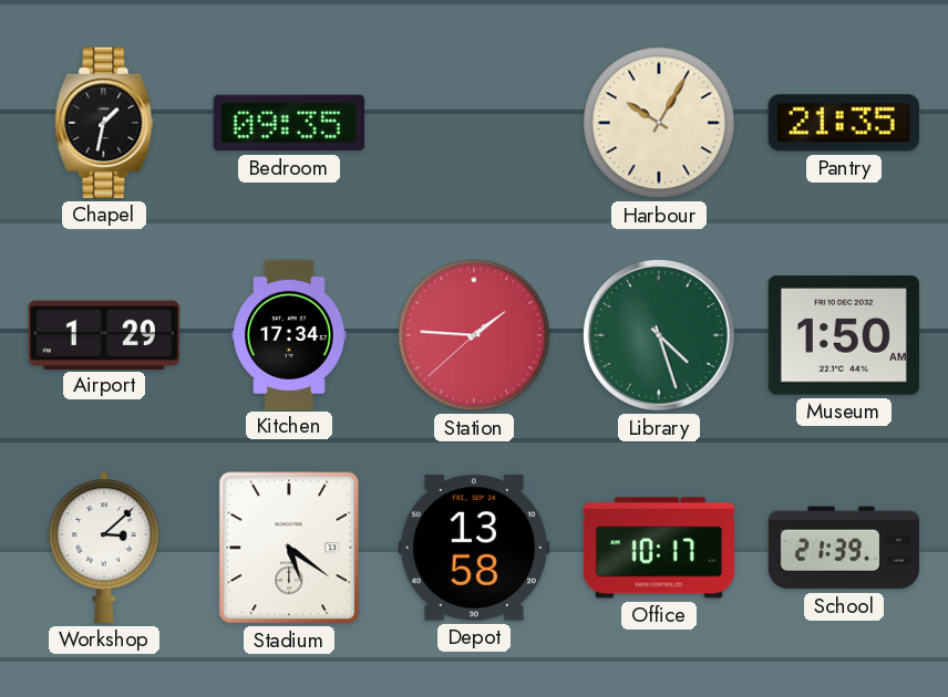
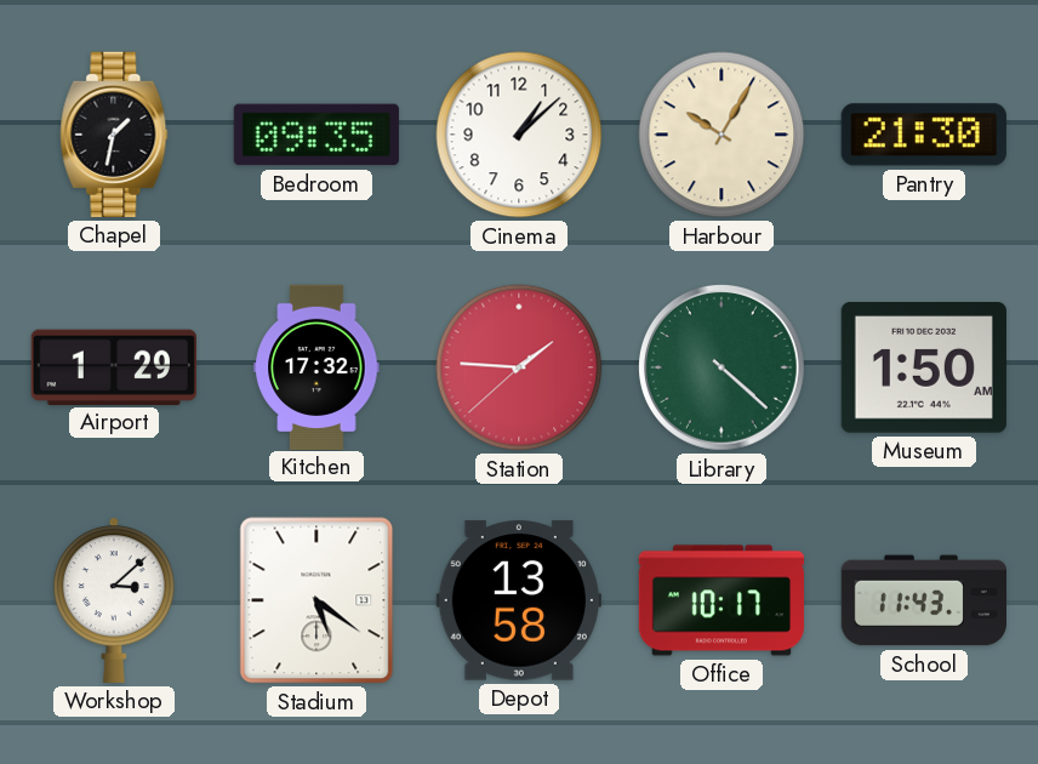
Cinema: none -> 1:08
Pantry: 21:35 -> 21:30
Kitchen: 17:34 -> 17:32
Library: 4:27 -> 4:22
School: 21:39 -> 11:43
